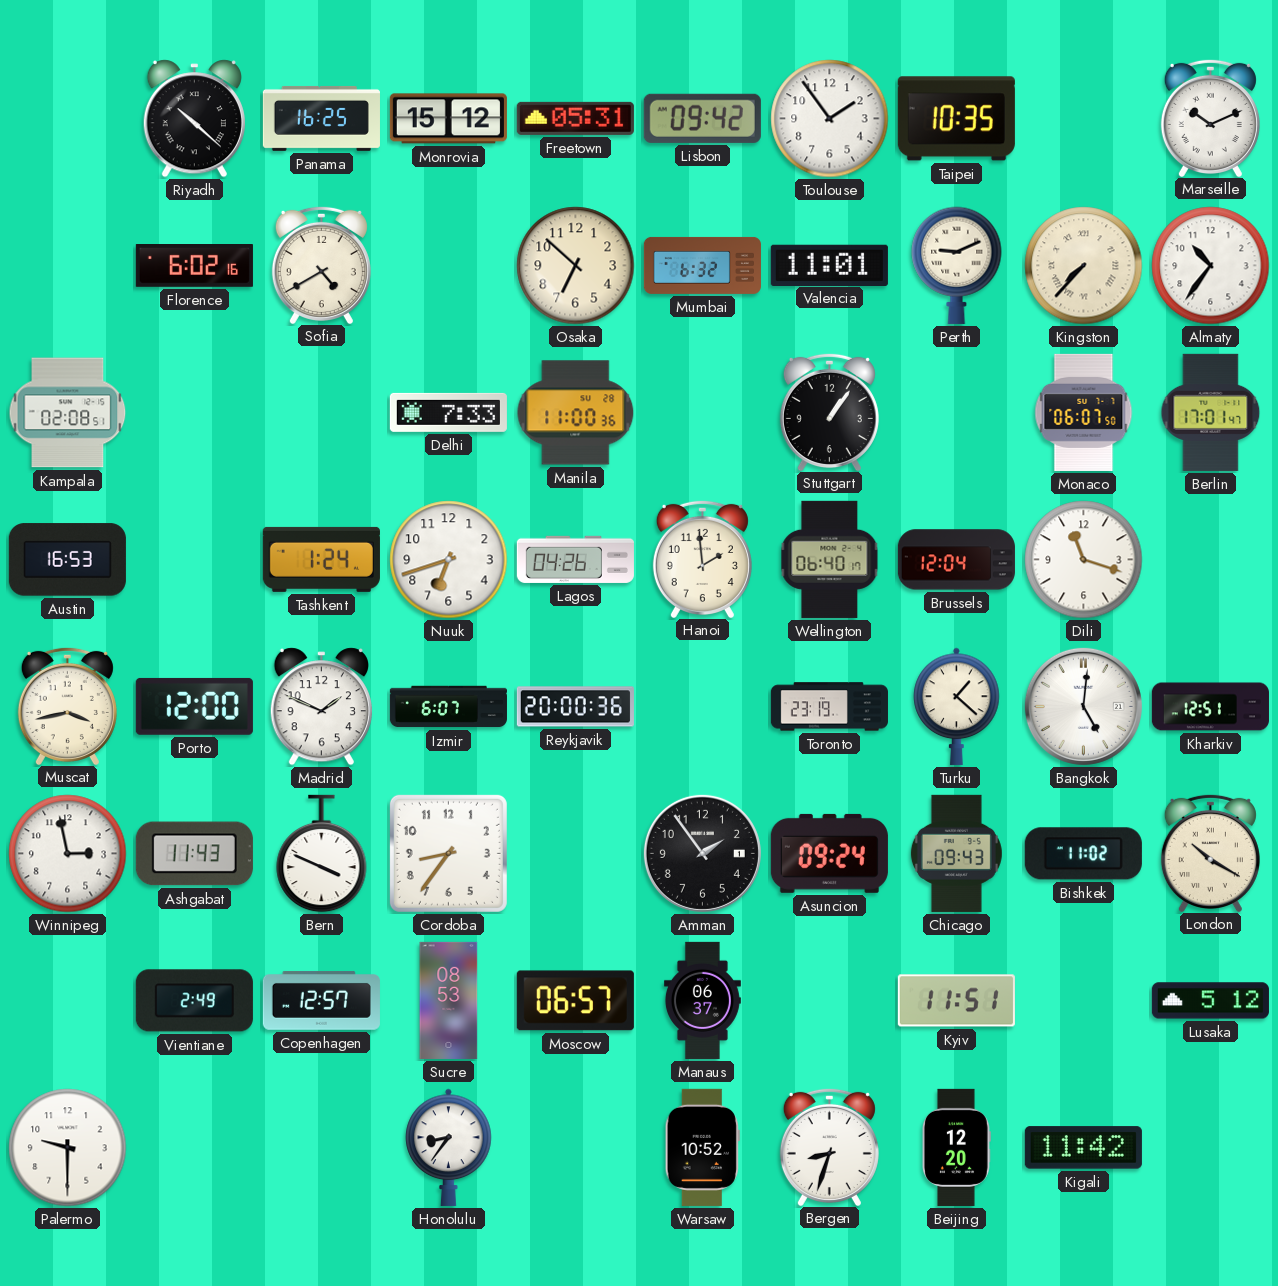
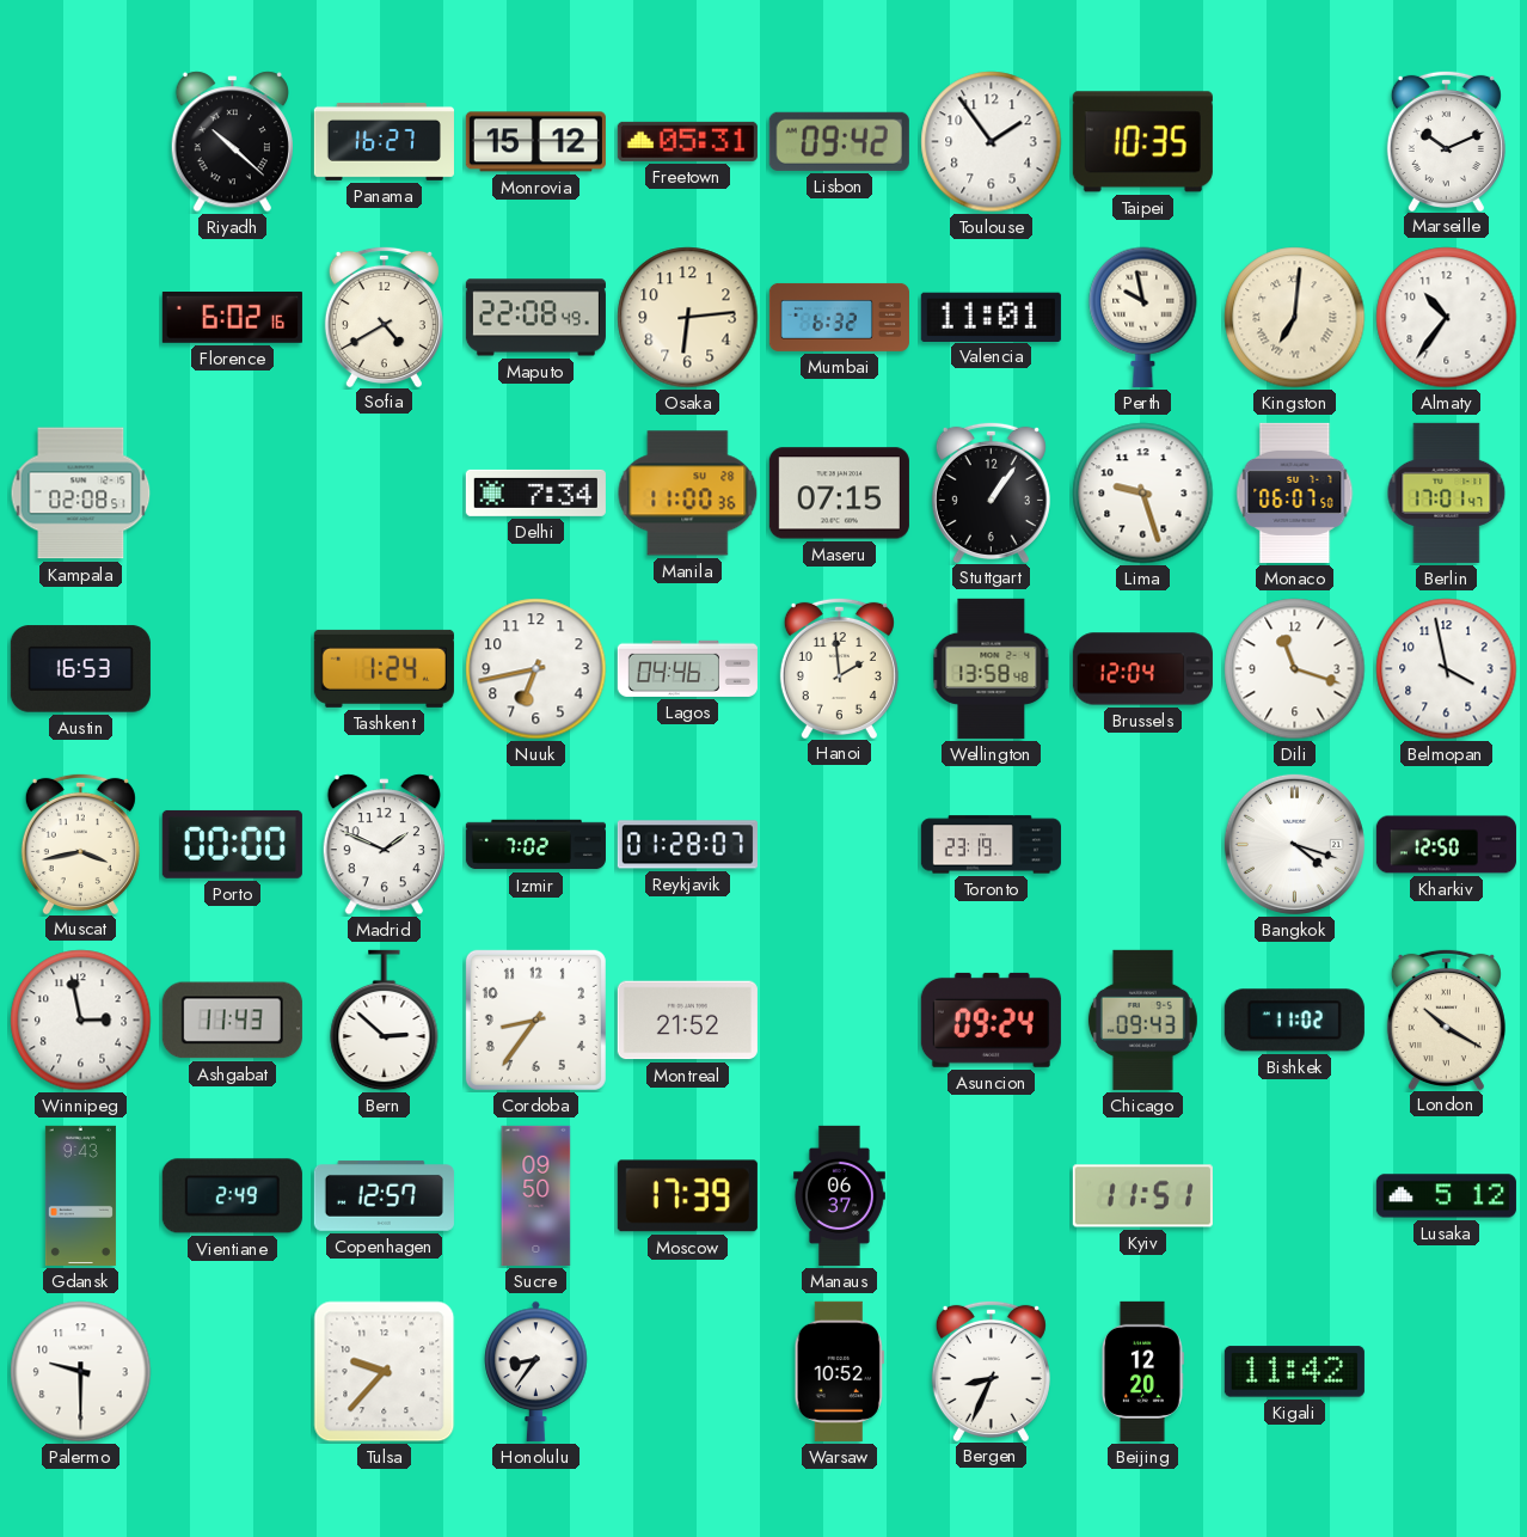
Panama: 16:25 -> 16:27
Maputo: none -> 22:08
Osaka: 6:52 -> 6:14
Perth: 9:11 -> 9:58
Kingston: 7:37 -> 7:01
Delhi: 7:33 -> 7:34
Maseru: none -> 07:15
Lima: none -> 9:27
Nuuk: 6:42 -> 6:43
Lagos: 04:26 -> 04:46
Wellington: 06:40 -> 13:58
Belmopan: none -> 3:58
Porto: 12:00 -> 00:00
Izmir: 6:07 -> 7:02
Reykjavik: 20:00 -> 01:28
Turku: 1:22 -> none
Bangkok: 5:01 -> 4:18
Kharkiv: 12:51 -> 12:50
Bern: 3:49 -> 2:52
Montreal: none -> 21:52
Amman: 1:54 -> none
Gdansk: none -> 9:43
Sucre: 08:53 -> 09:50
Moscow: 06:57 -> 17:39
Tulsa: none -> 9:37
Bergen: 8:33 -> 8:34
